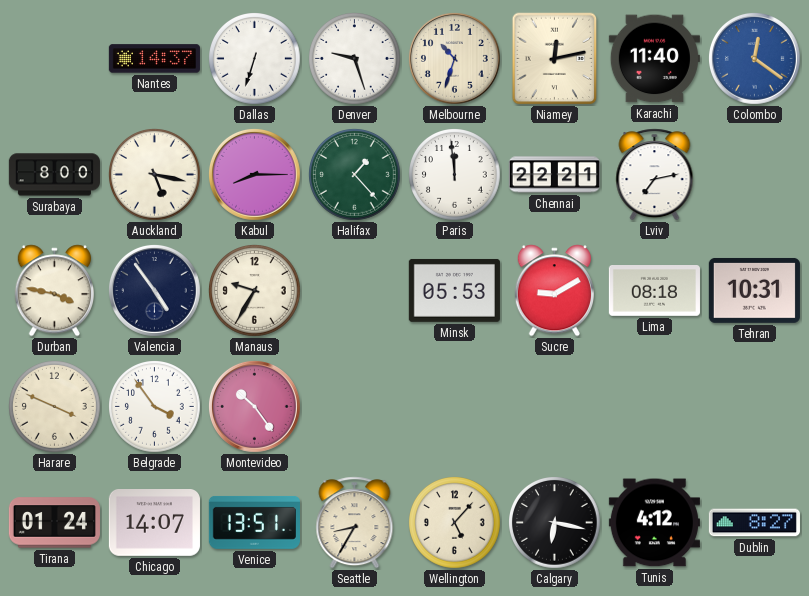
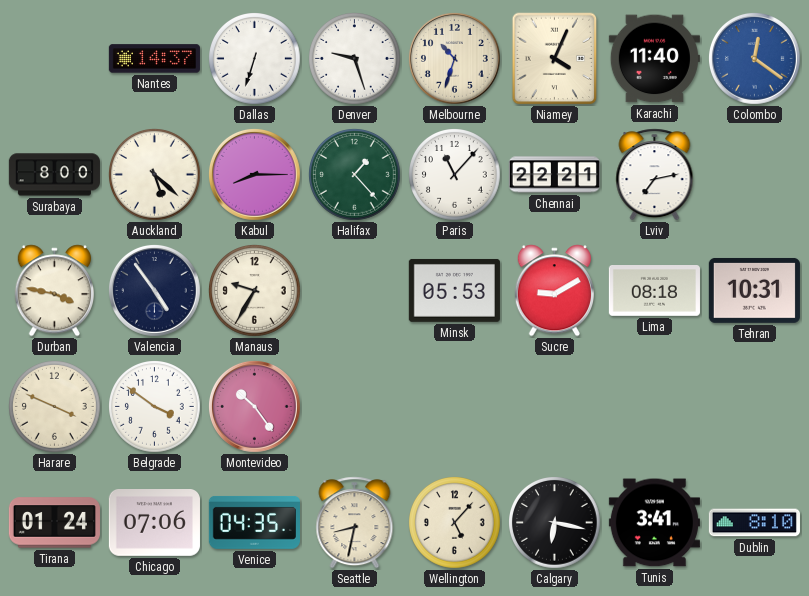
Niamey: 12:13 -> 4:04
Auckland: 5:17 -> 5:22
Paris: 11:59 -> 11:07
Belgrade: 3:54 -> 3:51
Chicago: 14:07 -> 07:06
Venice: 13:51 -> 04:35
Seattle: 8:35 -> 8:32
Tunis: 4:12 -> 3:41
Dublin: 8:27 -> 8:10
